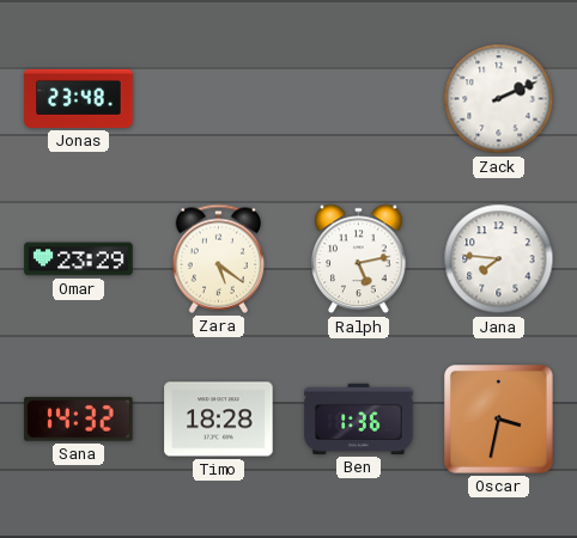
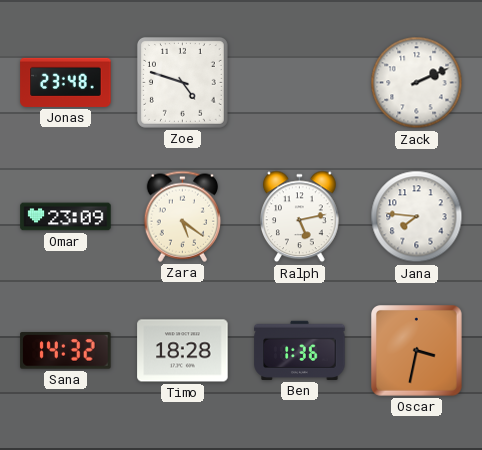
Zoe: none -> 4:48
Omar: 23:29 -> 23:09
